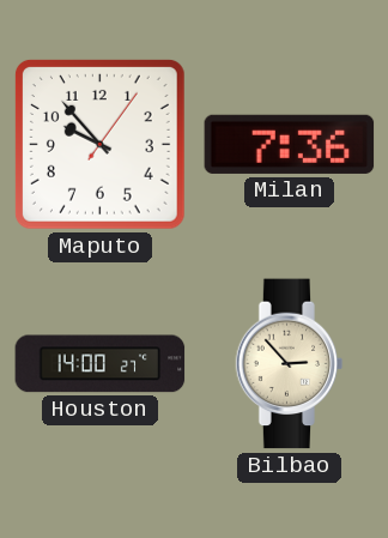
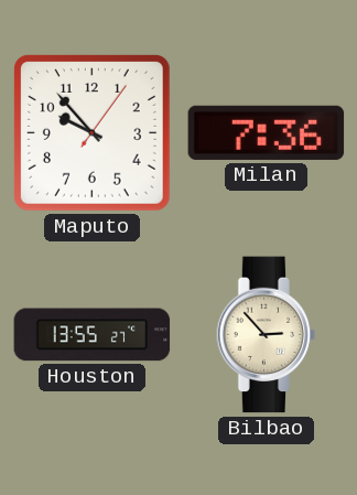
Houston: 14:00 -> 13:55
